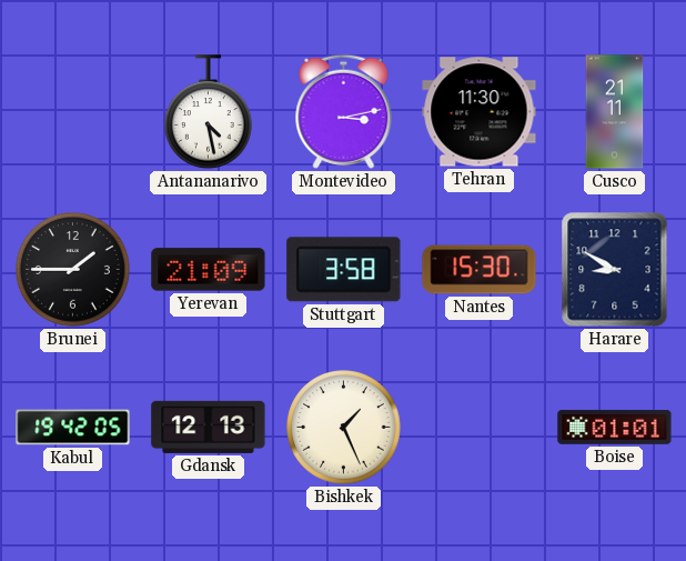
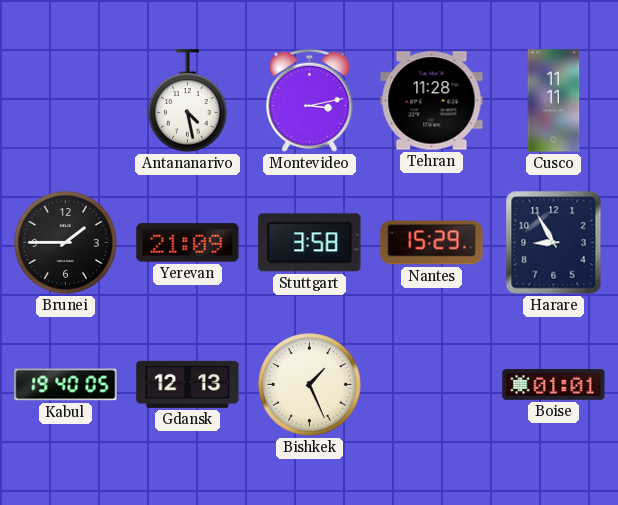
Tehran: 11:30 -> 11:28
Cusco: 21:11 -> 11:11
Nantes: 15:30 -> 15:29
Harare: 8:50 -> 8:55
Kabul: 19:42 -> 19:40
